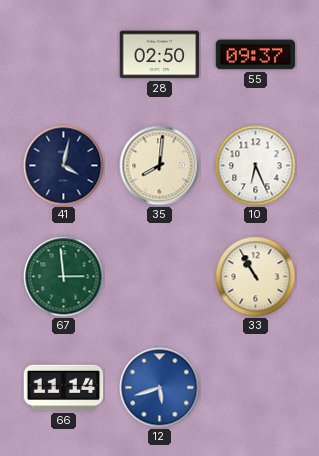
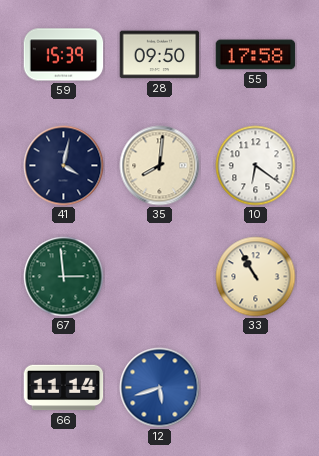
59: none -> 15:39
28: 02:50 -> 09:50
55: 09:37 -> 17:58
10: 6:26 -> 6:21
